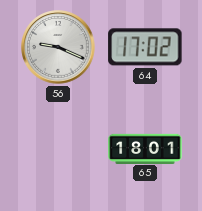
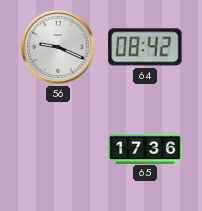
64: 17:02 -> 08:42
65: 18:01 -> 17:36
